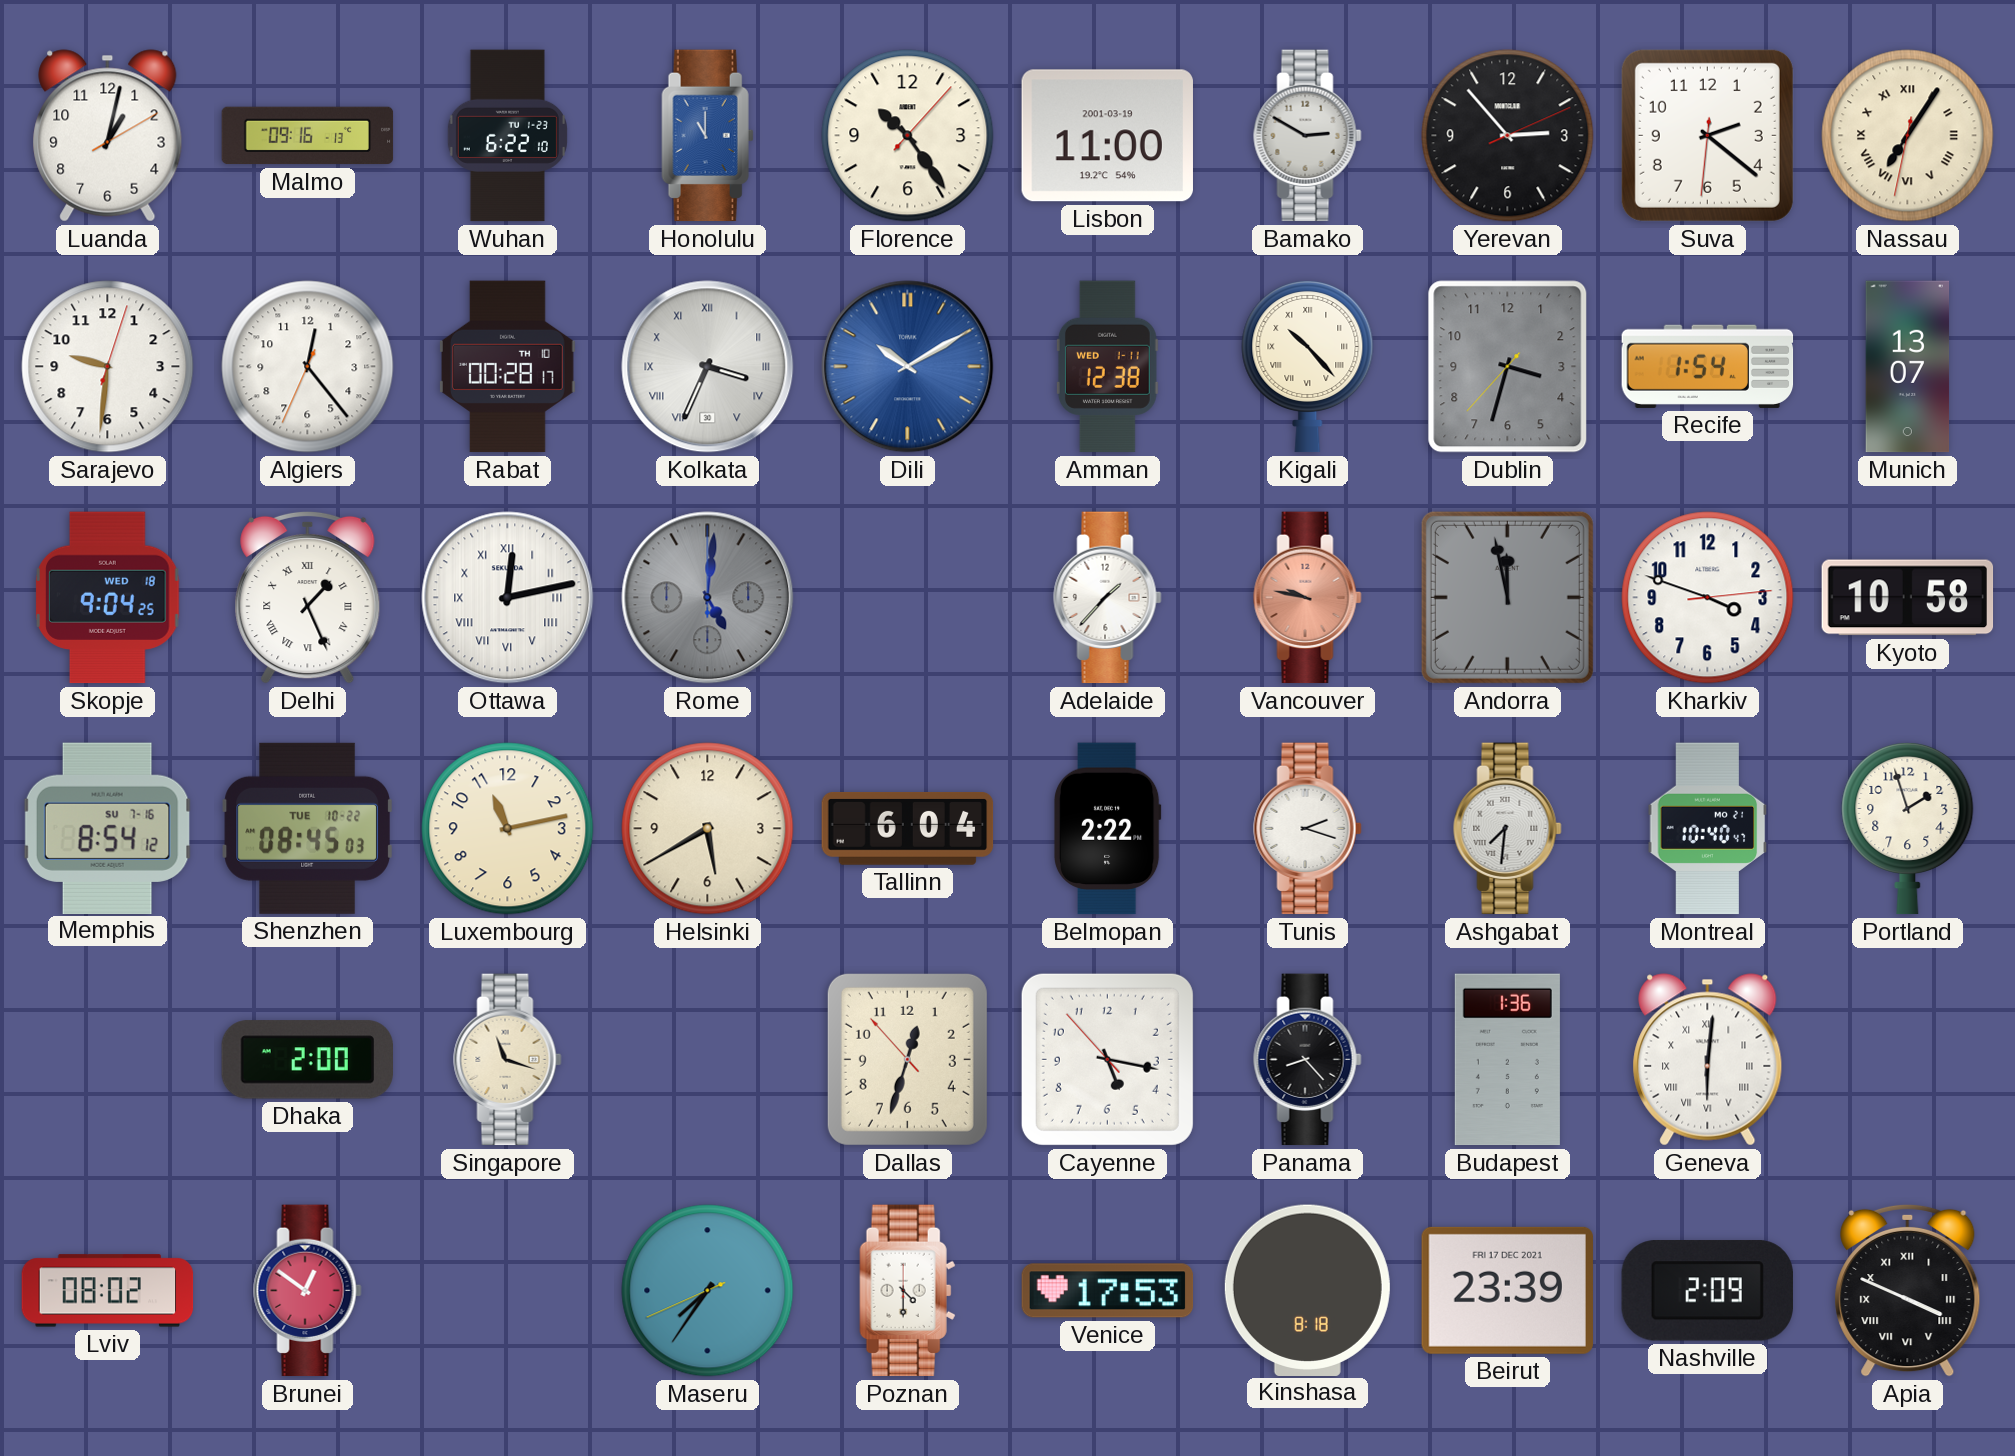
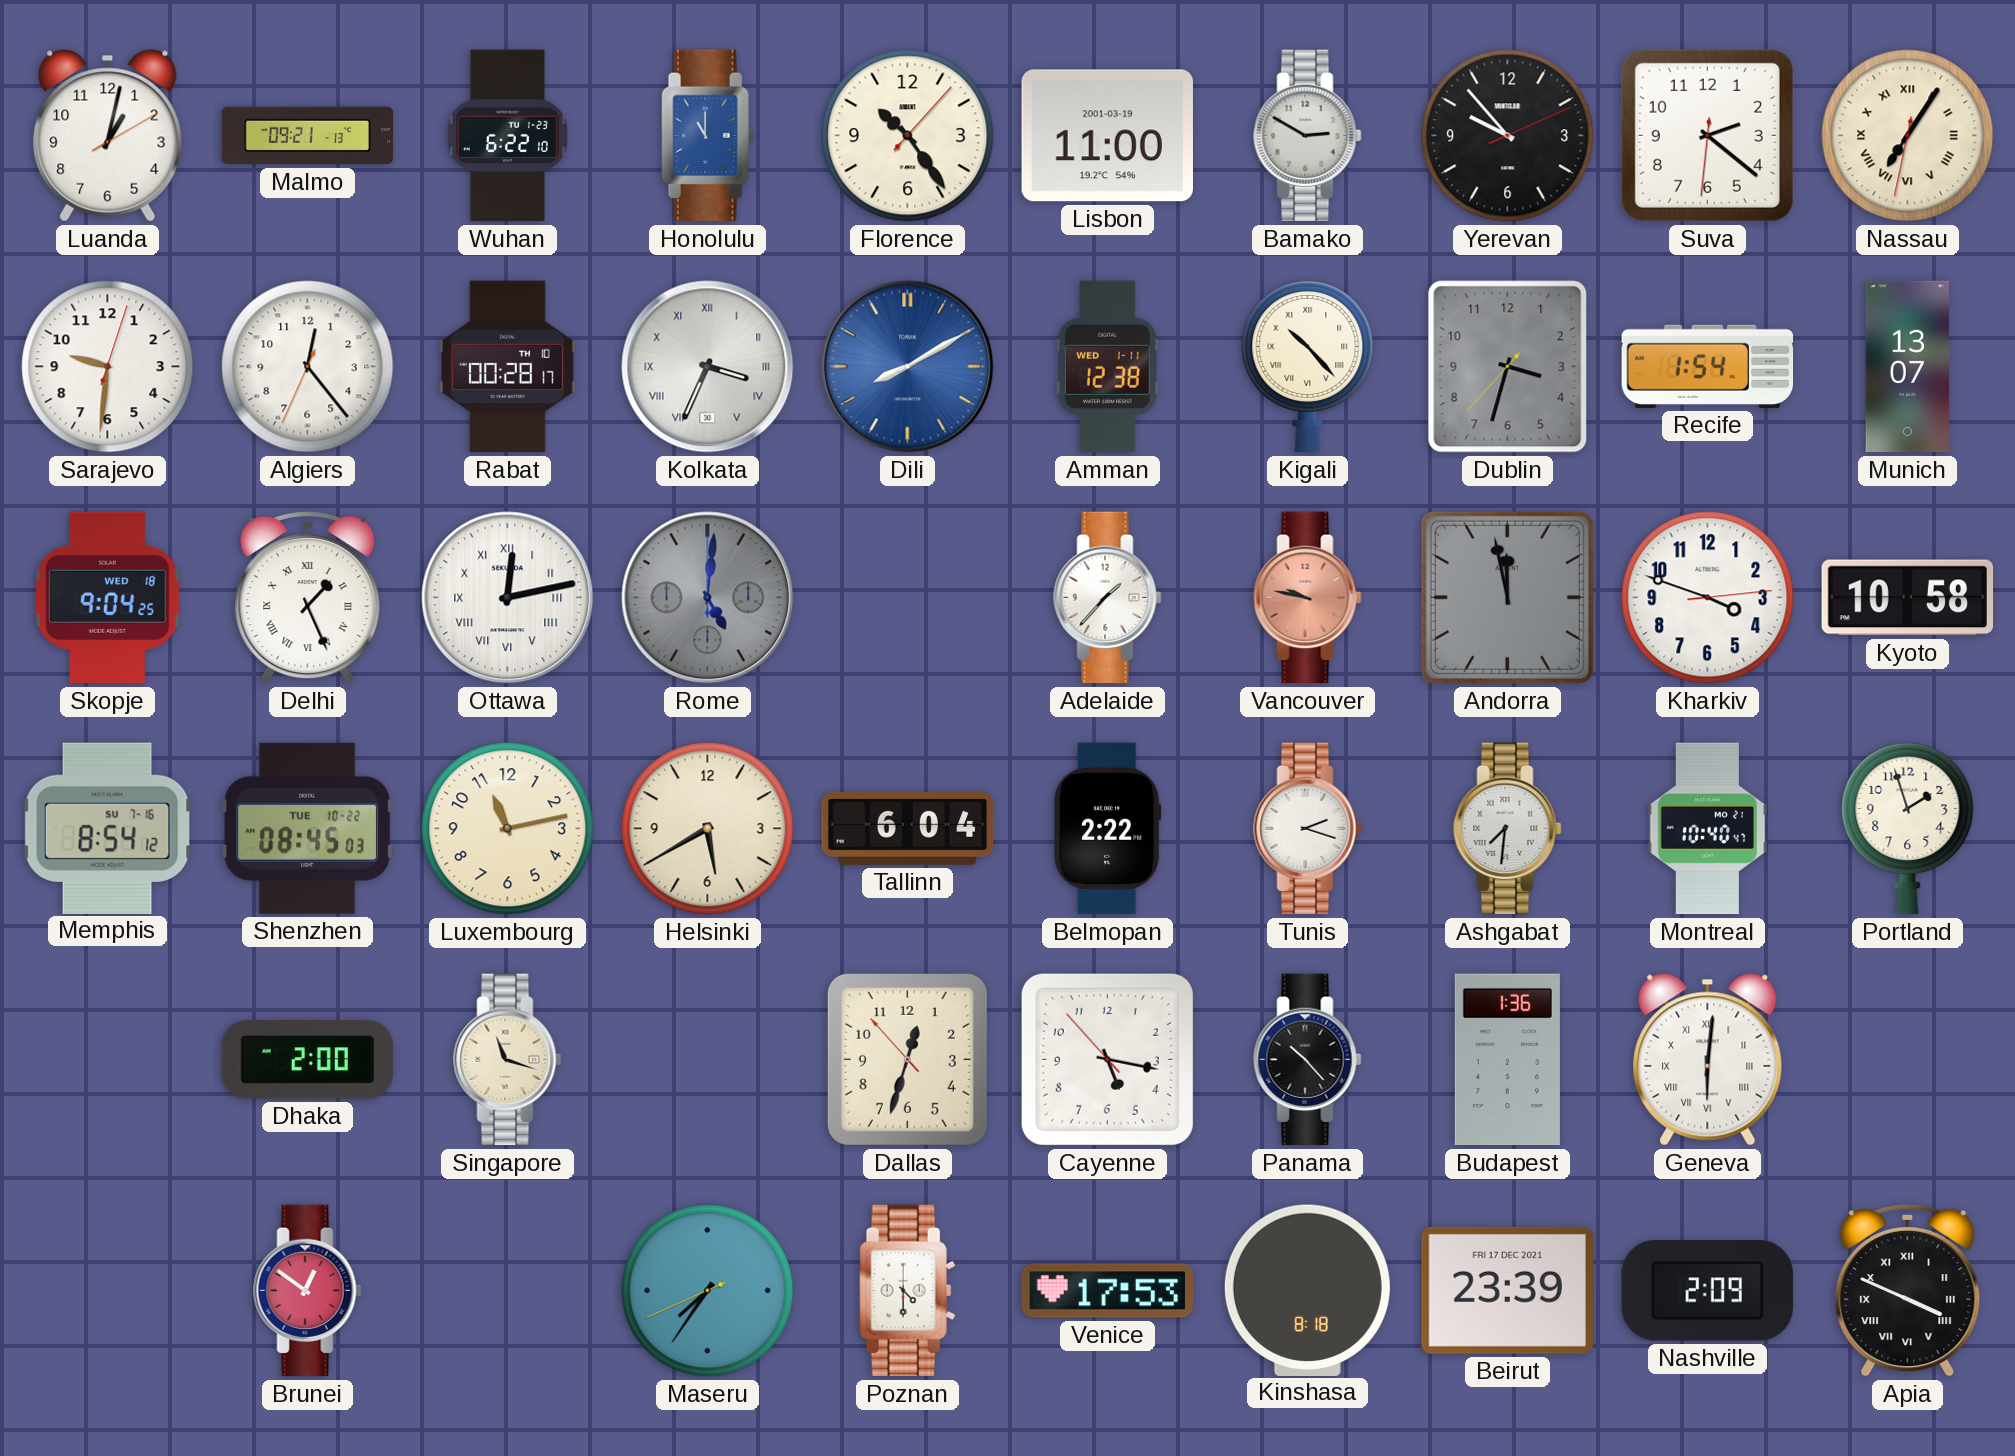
Malmo: 09:16 -> 09:21
Yerevan: 2:53 -> 9:53
Dili: 10:10 -> 8:10
Panama: 8:23 -> 10:23
Lviv: 08:02 -> none
